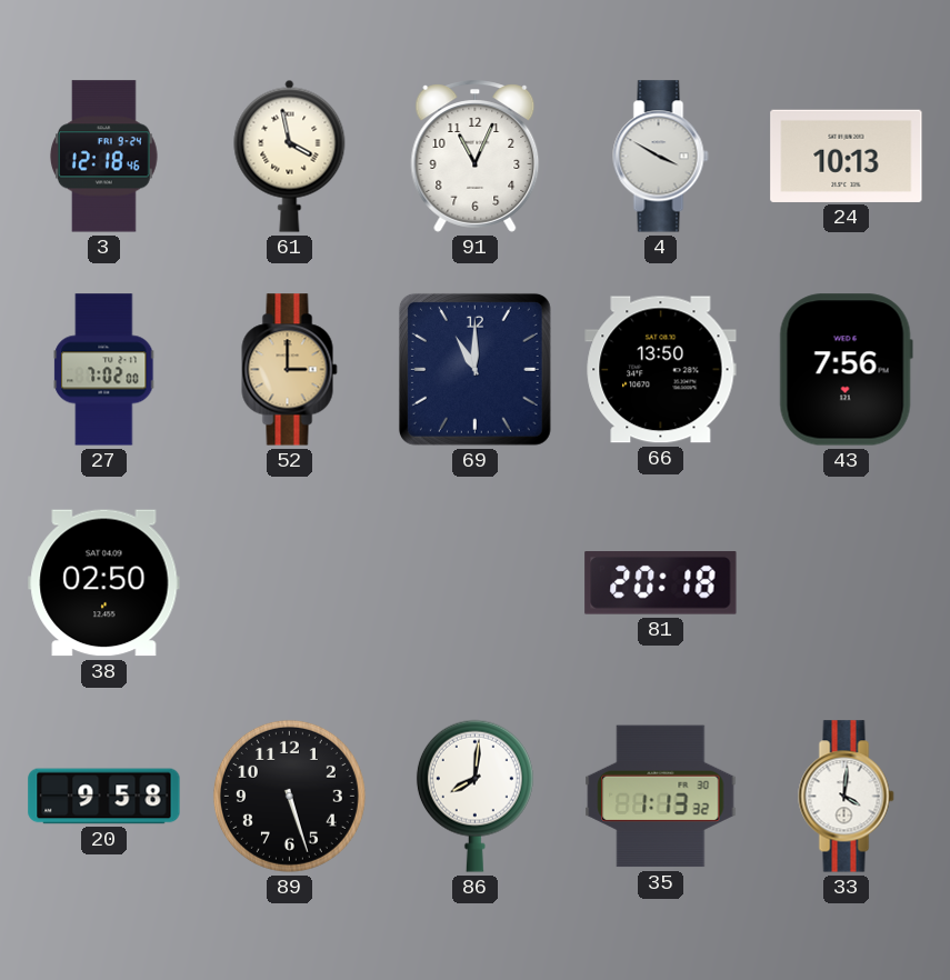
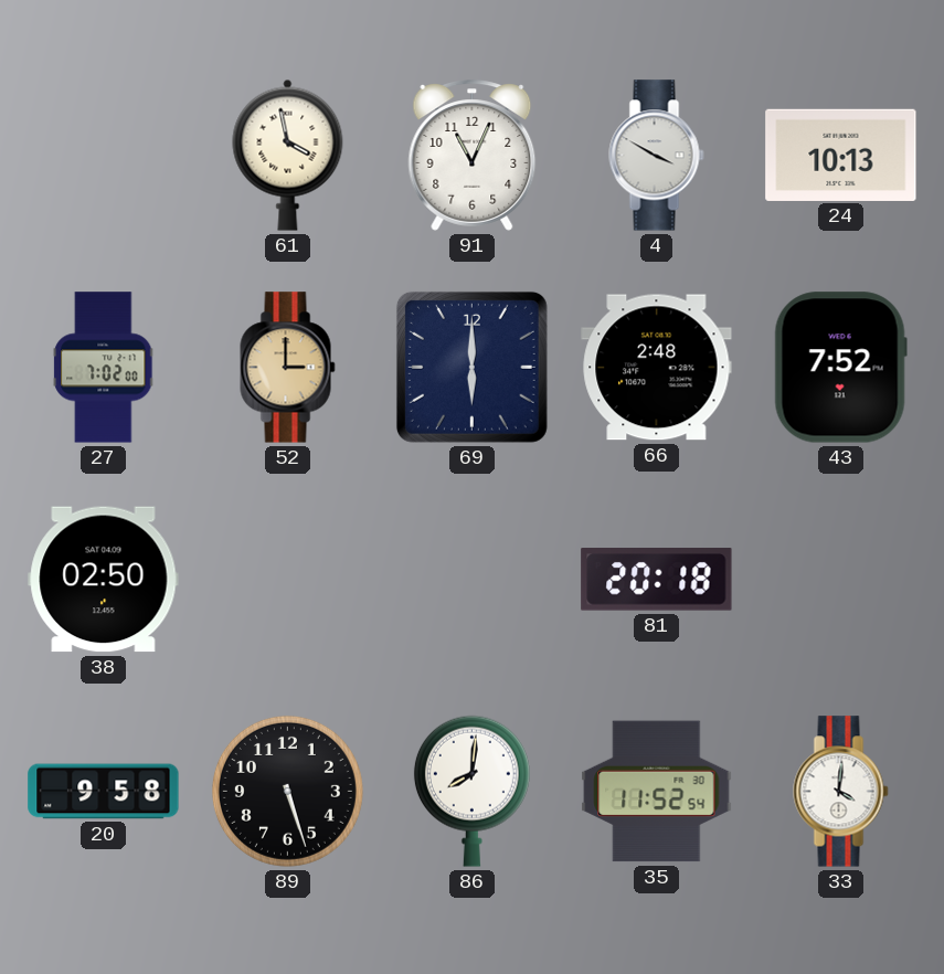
3: 12:18 -> none
69: 11:00 -> 6:00
66: 13:50 -> 2:48
43: 7:56 -> 7:52
35: 1:13 -> 11:52
